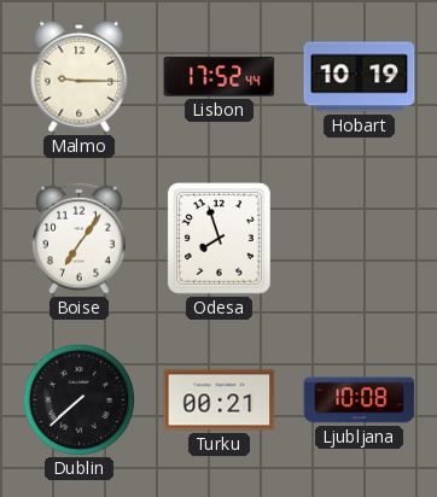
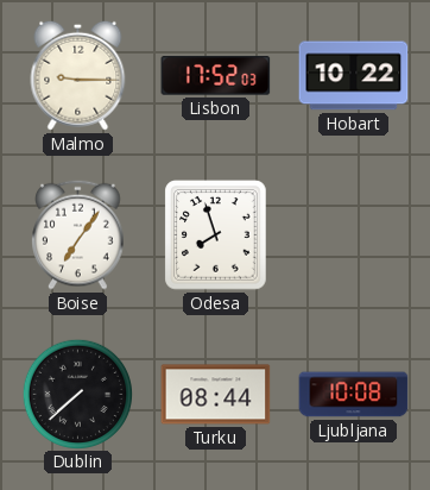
Lisbon: 17:52:44 -> 17:52:03
Hobart: 10:19 -> 10:22
Turku: 00:21 -> 08:44
